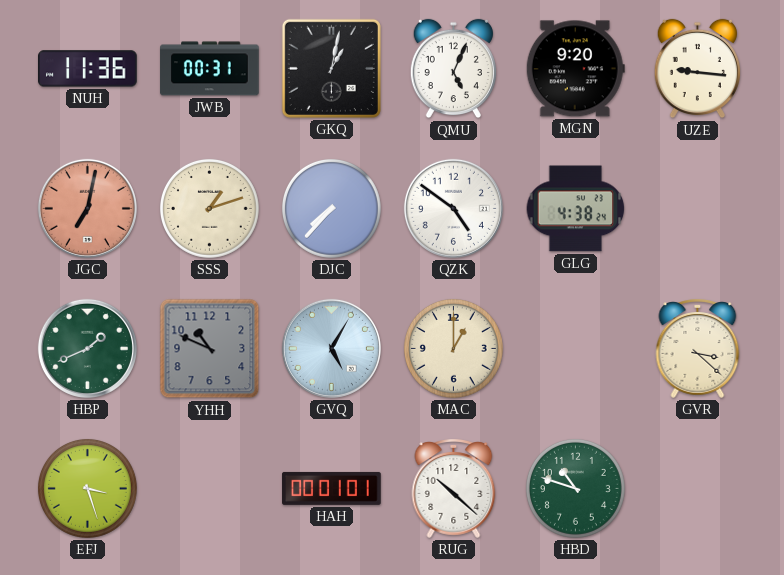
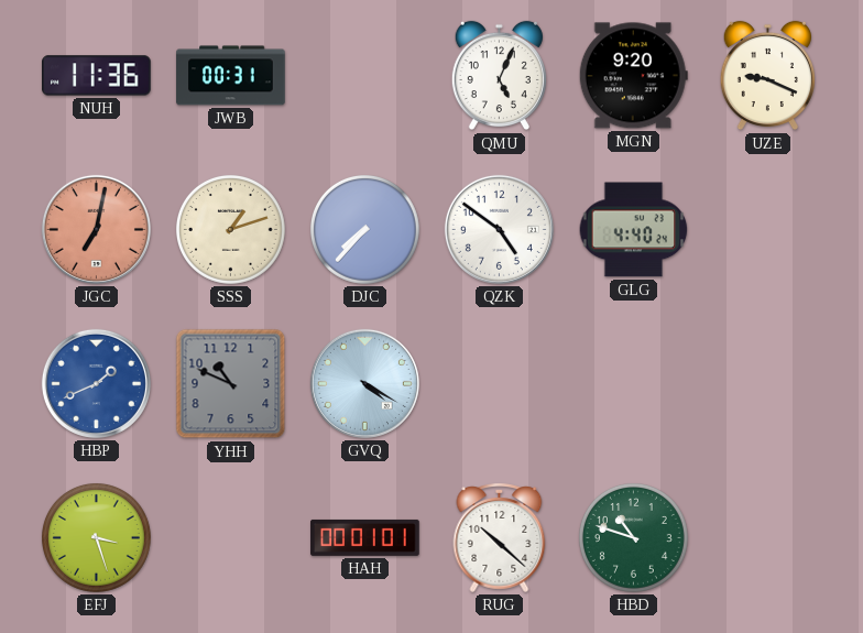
GKQ: 1:02 -> none
UZE: 9:16 -> 9:19
GLG: 4:38 -> 4:40
HBP dial: green -> blue
GVQ: 5:05 -> 4:20
MAC: 1:00 -> none
GVR: 3:22 -> none
